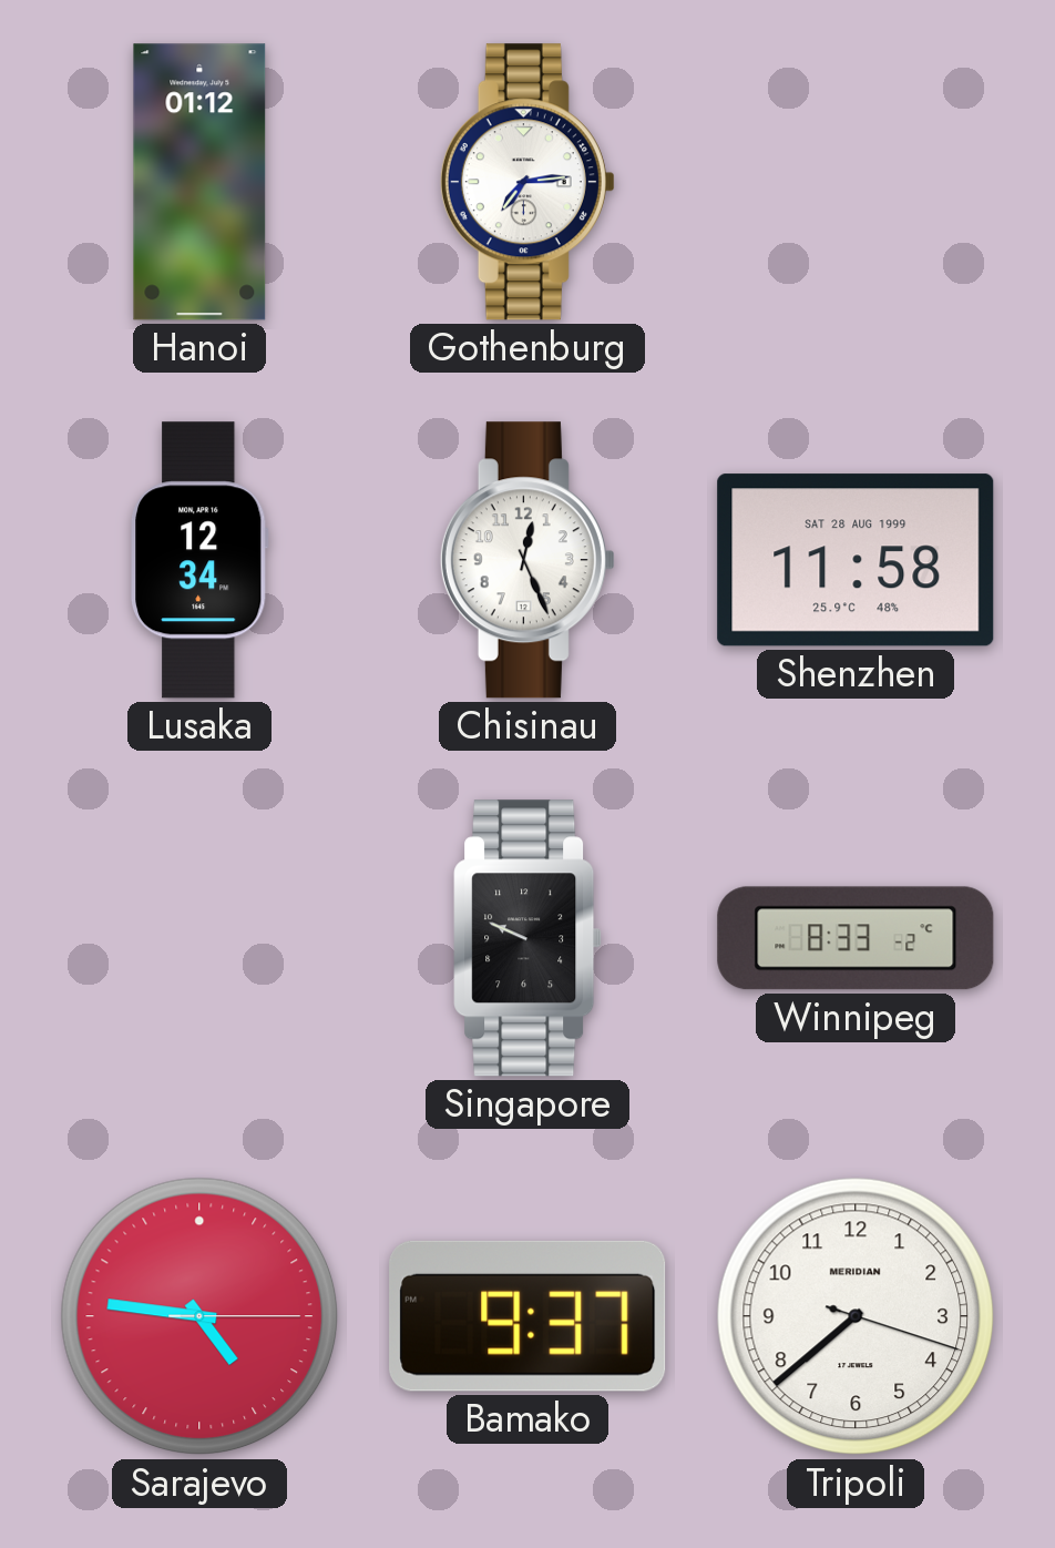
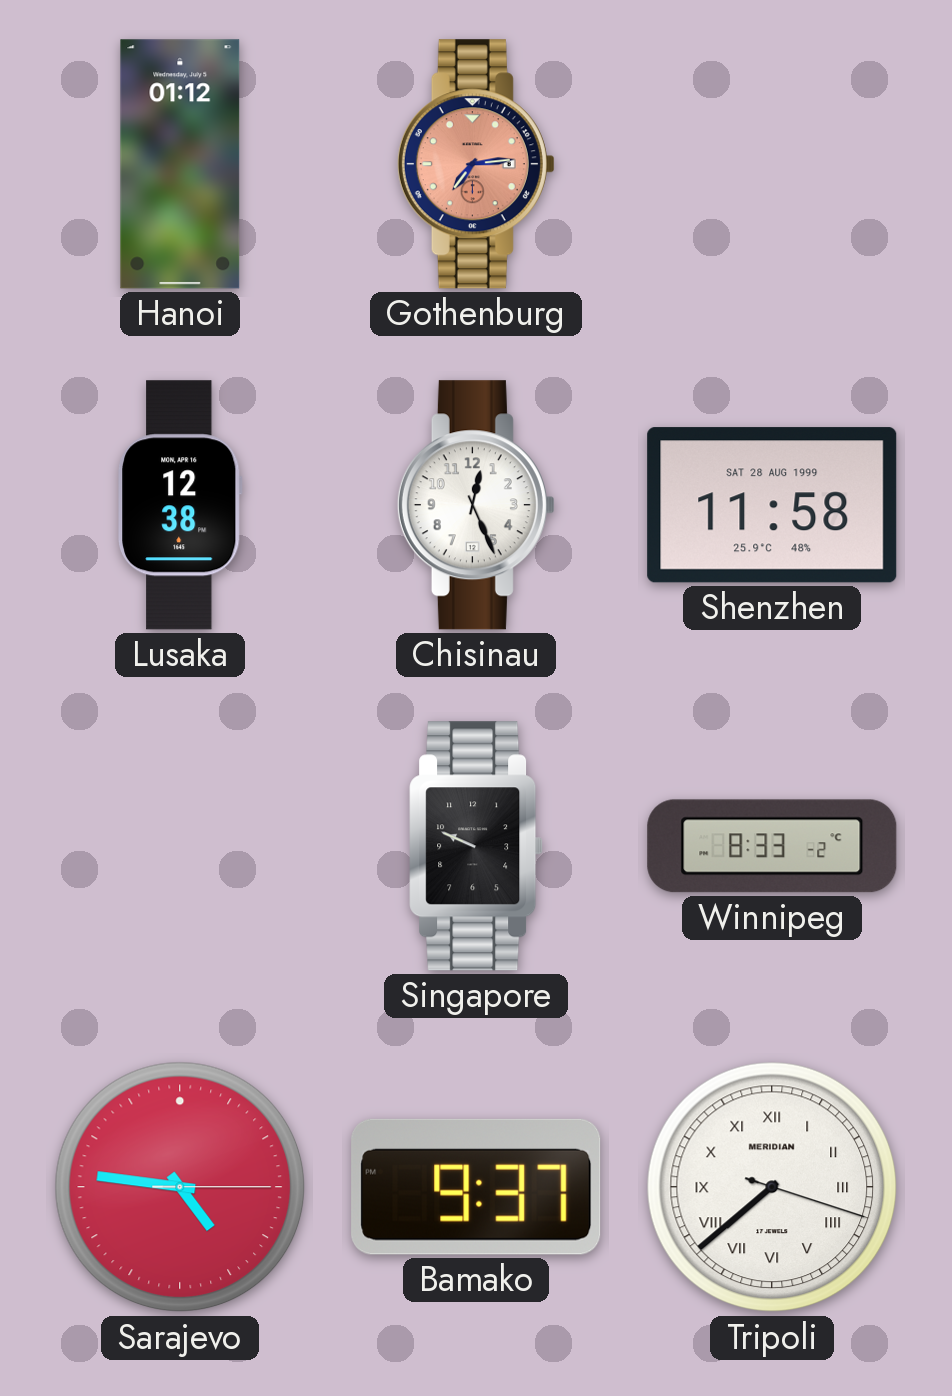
Gothenburg dial: white -> salmon
Lusaka: 12:34 -> 12:38
Tripoli numerals: Arabic -> Roman
